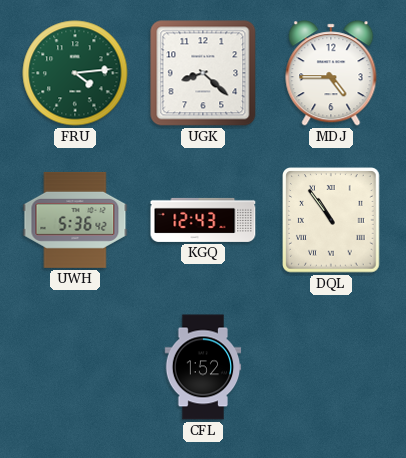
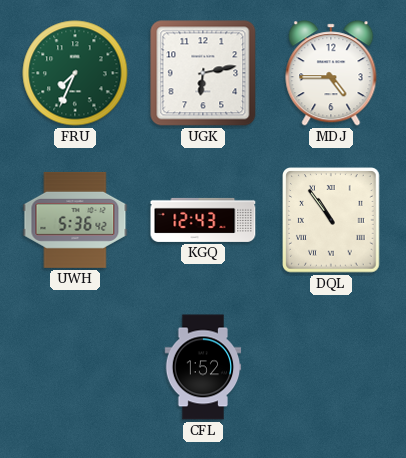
FRU: 4:14 -> 7:34
UGK: 8:22 -> 6:13
